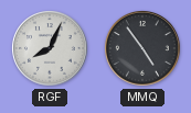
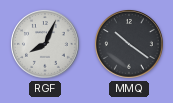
MMQ: 4:54 -> 10:21
